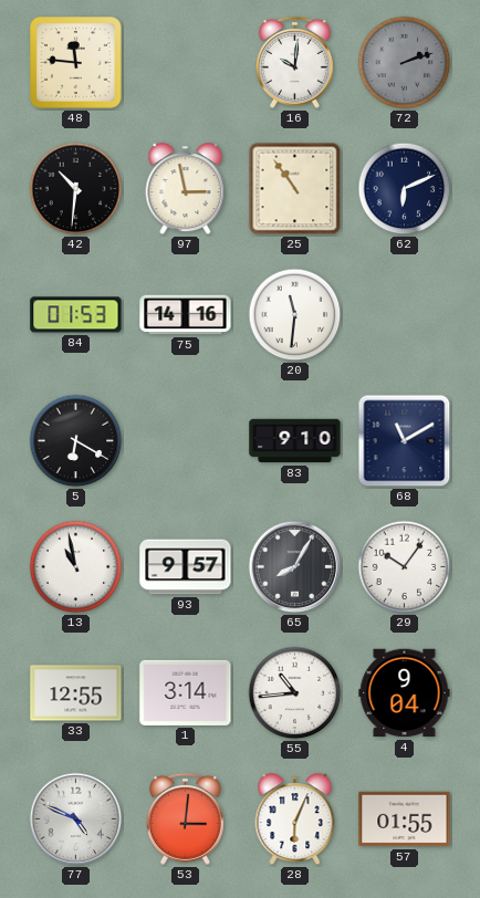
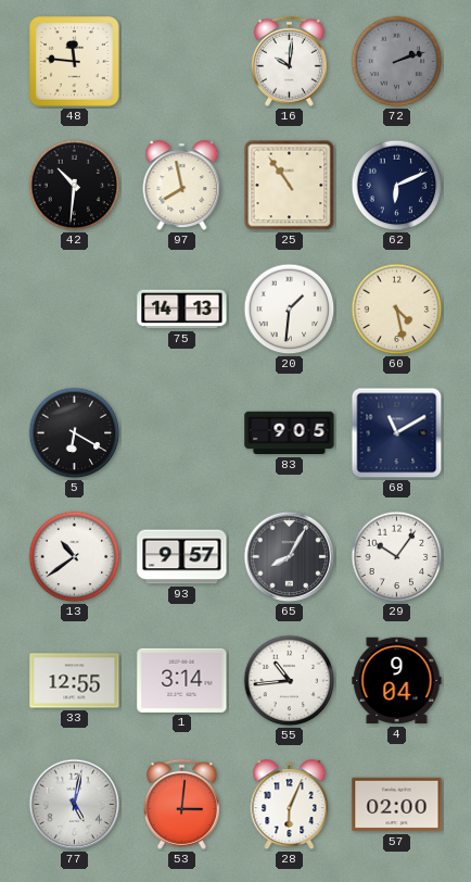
97: 2:58 -> 7:58
84: 01:53 -> none
75: 14:16 -> 14:13
20: 11:31 -> 1:31
60: none -> 4:28
83: 9:10 -> 9:05
13: 10:58 -> 10:39
77: 4:49 -> 5:02
57: 01:55 -> 02:00
